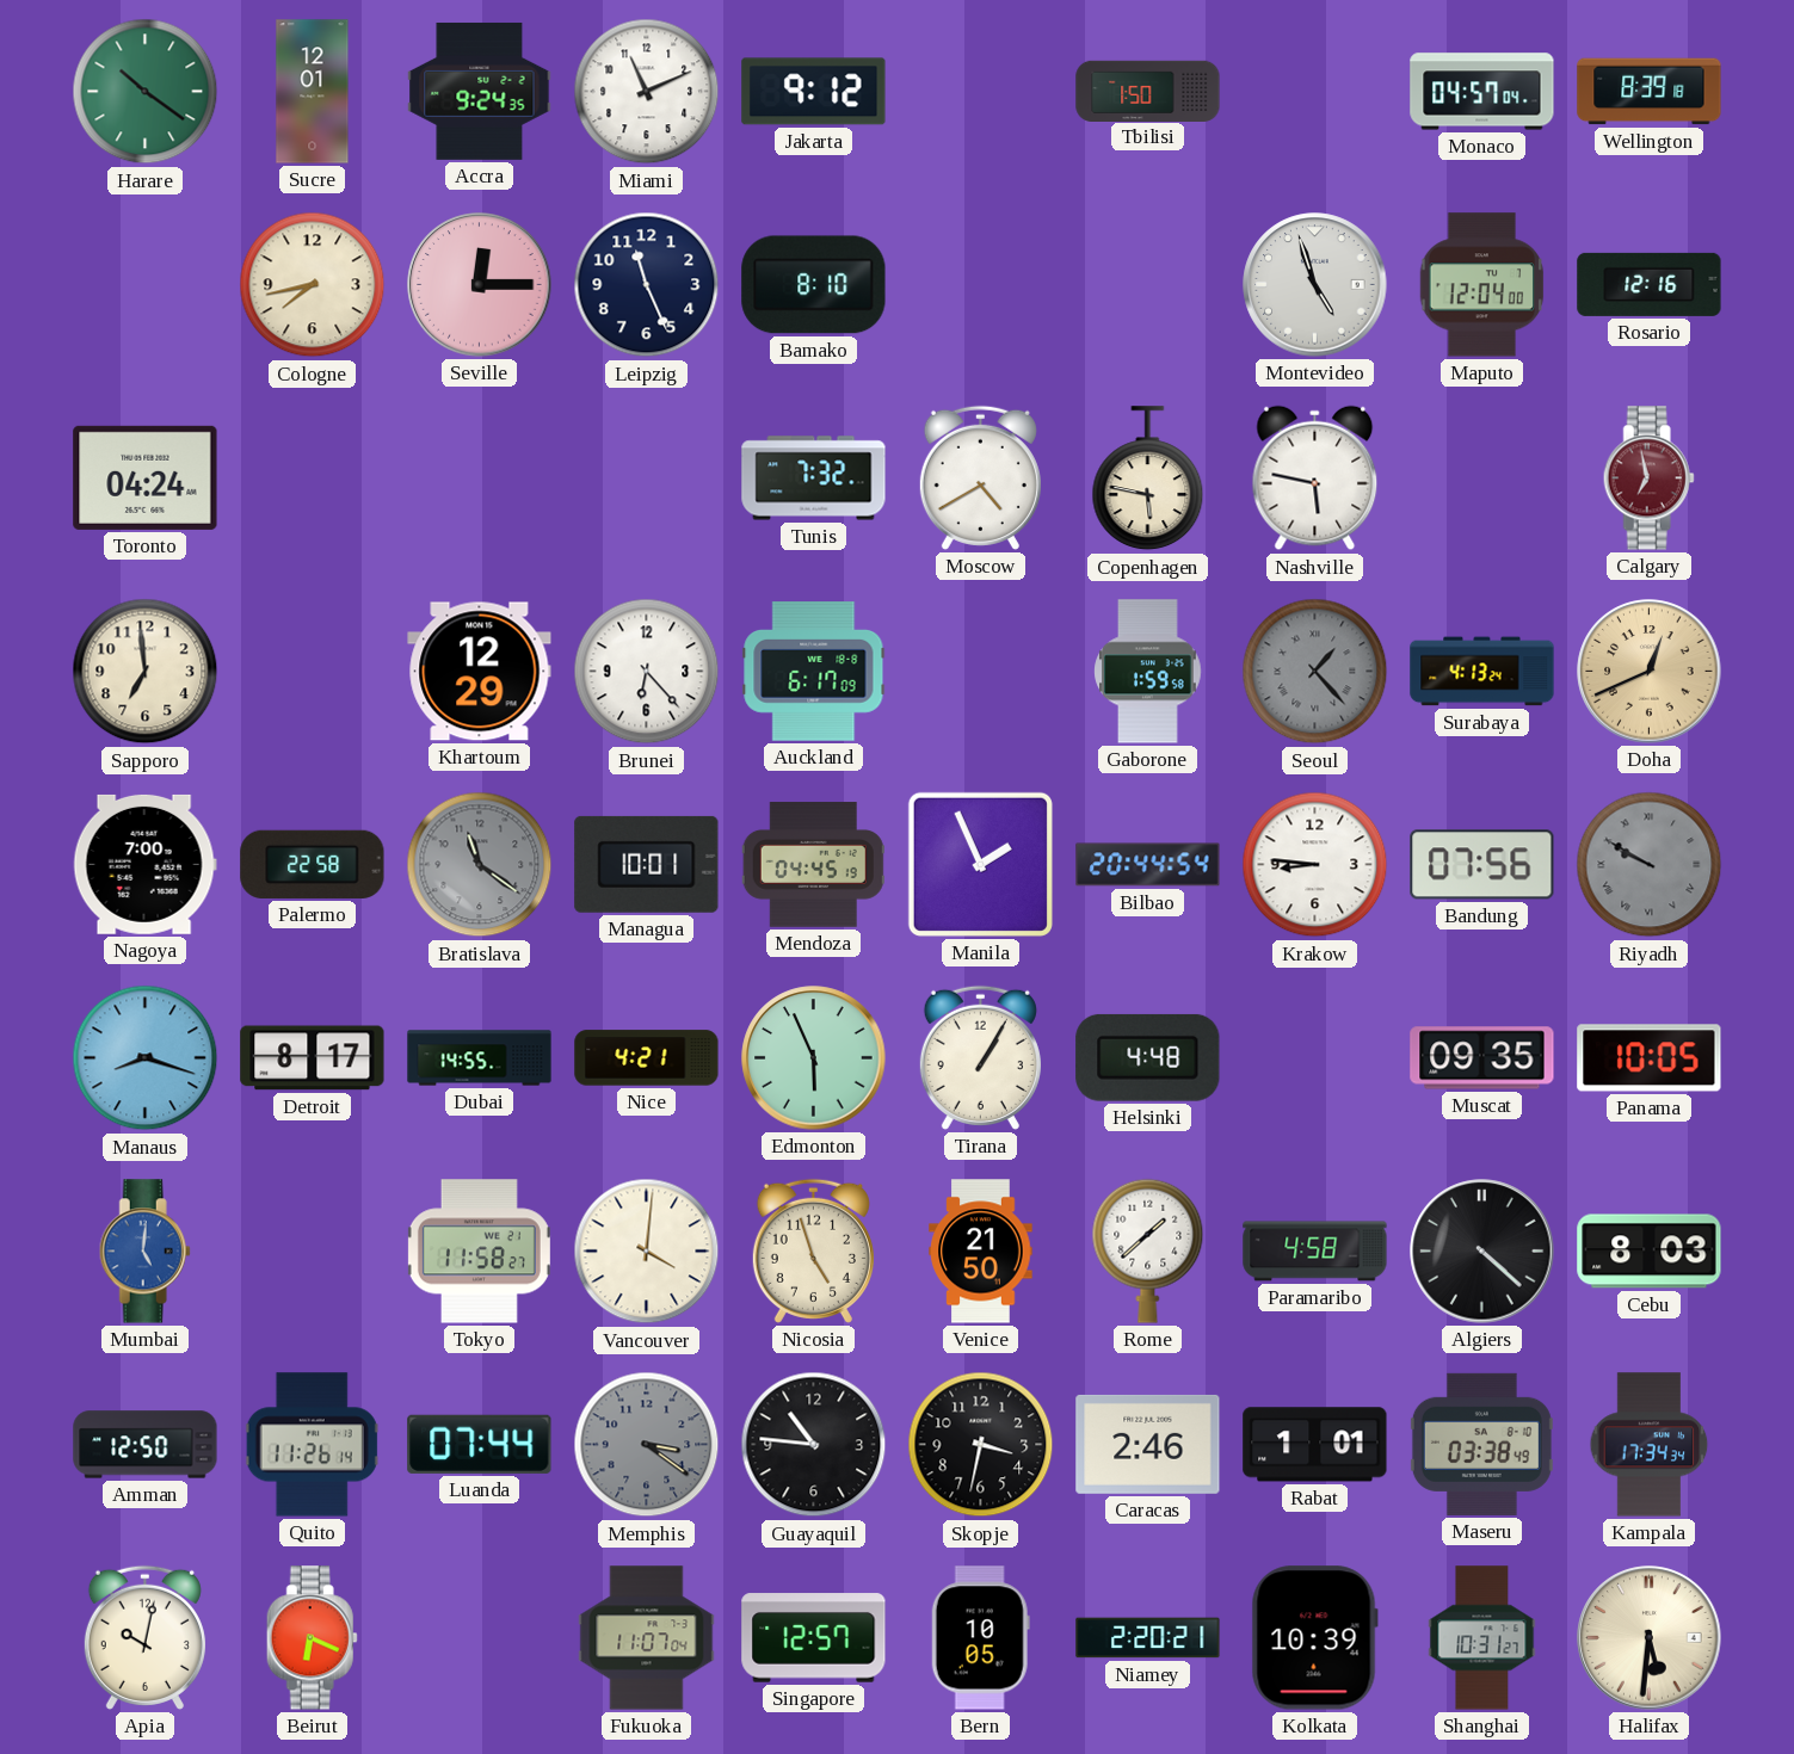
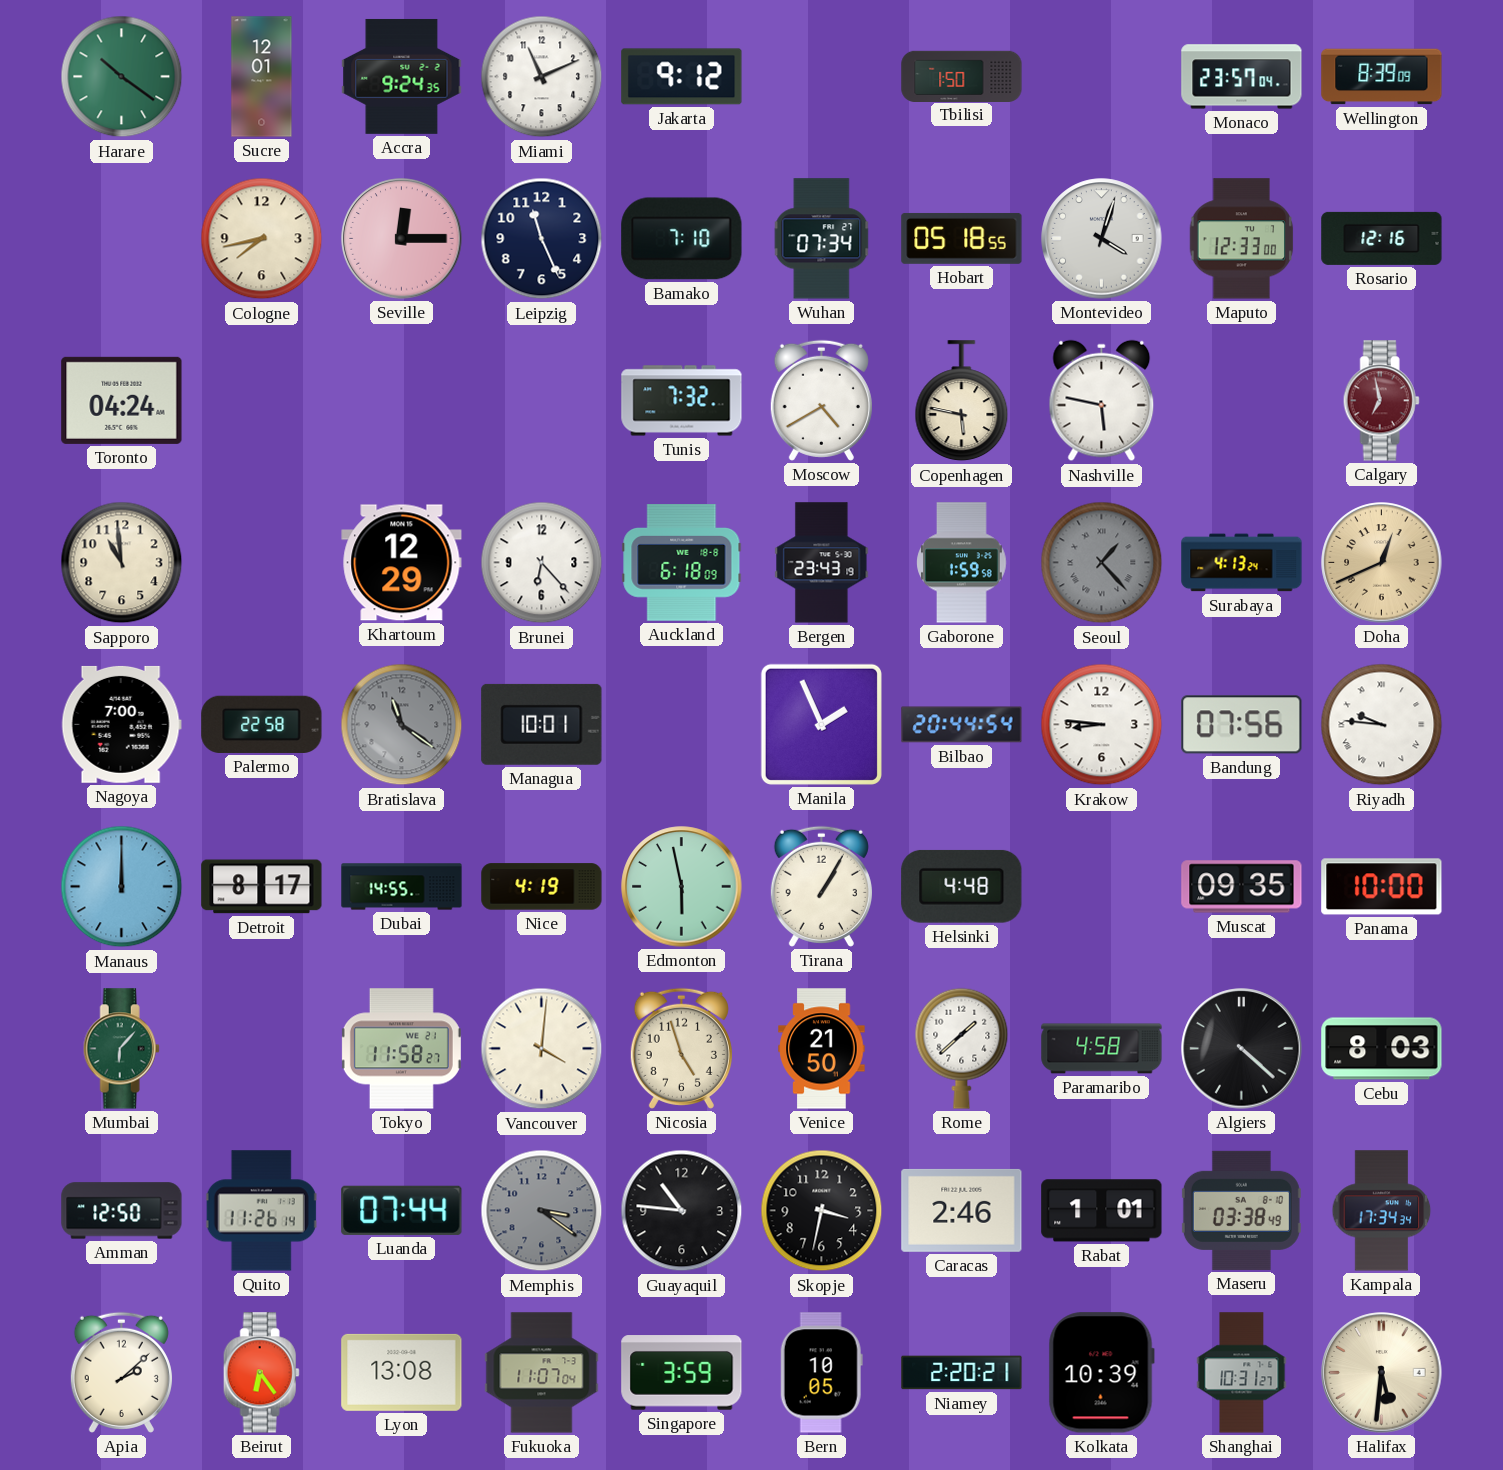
Monaco: 04:57 -> 23:57
Wellington: 8:39:18 -> 8:39:09
Bamako: 8:10 -> 7:10
Wuhan: none -> 07:34
Hobart: none -> 05:18
Montevideo: 4:57 -> 4:03
Maputo: 12:04 -> 12:33
Sapporo: 6:59 -> 10:59
Auckland: 6:17 -> 6:18
Bergen: none -> 23:43
Mendoza: 04:45 -> none
Riyadh: 9:50 -> 9:46
Riyadh dial: grey -> white
Manaus: 8:18 -> 12:00
Nice: 4:21 -> 4:19
Edmonton: 5:56 -> 5:58
Panama: 10:05 -> 10:00
Mumbai: 5:01 -> 6:07
Mumbai dial: blue -> green
Apia: 10:02 -> 2:08
Beirut: 6:19 -> 6:24
Lyon: none -> 13:08
Singapore: 12:57 -> 3:59
